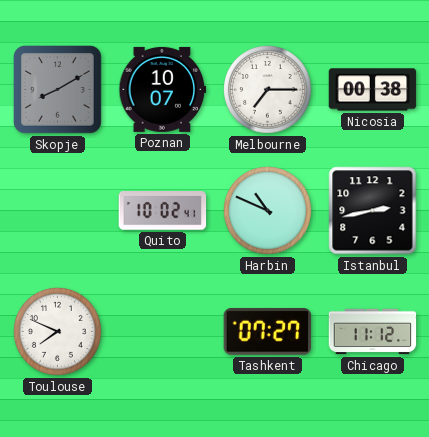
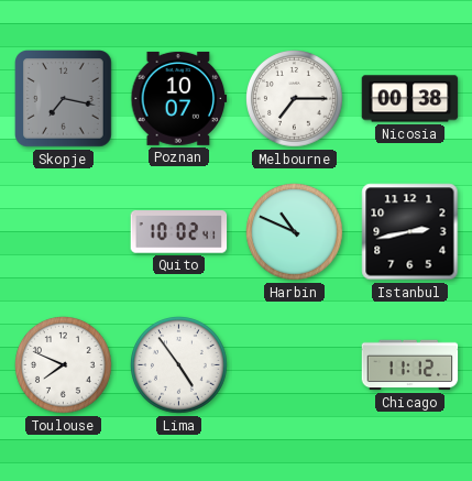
Skopje: 8:10 -> 7:17
Lima: none -> 4:54
Tashkent: 07:27 -> none
